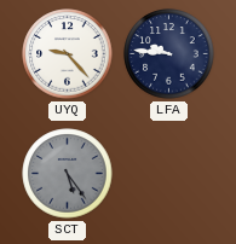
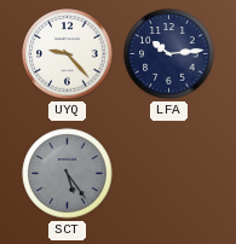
LFA: 9:46 -> 10:14
